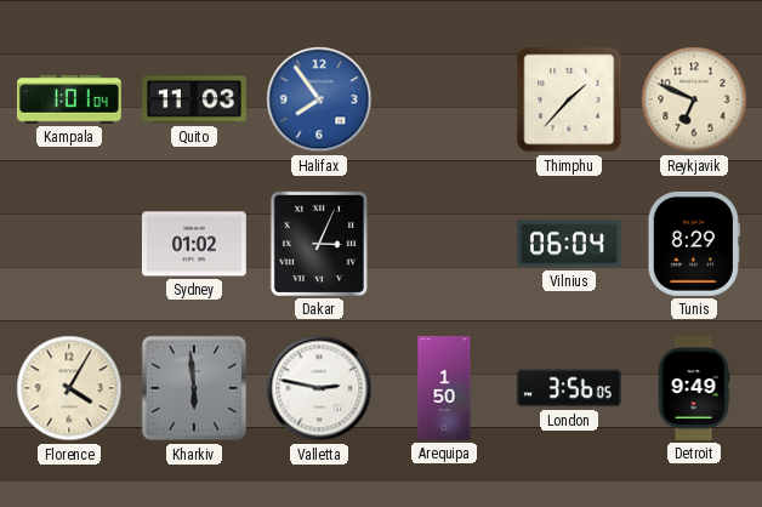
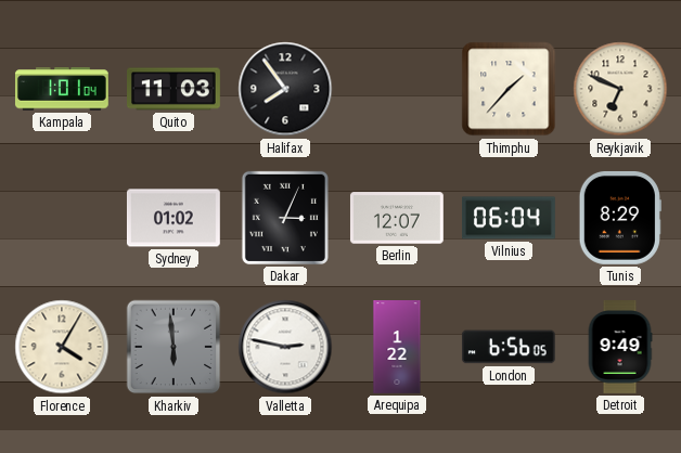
Halifax dial: blue -> black
Berlin: none -> 12:07
Arequipa: 1:50 -> 1:22
London: 3:56 -> 6:56
